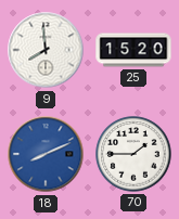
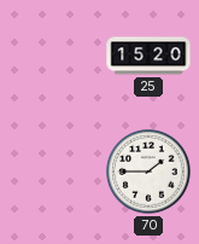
9: 7:59 -> none
18: 8:11 -> none
